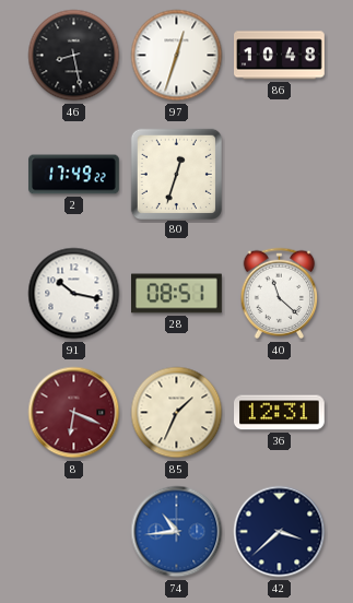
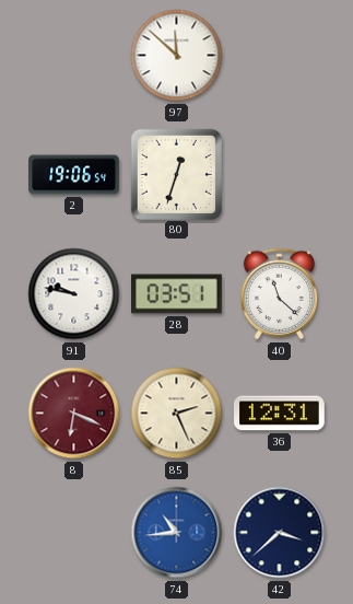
46: 8:28 -> none
97: 12:33 -> 11:52
86: 10:48 -> none
2: 17:49 -> 19:06
91: 10:17 -> 9:47
28: 08:51 -> 03:51
85: 1:34 -> 2:26
